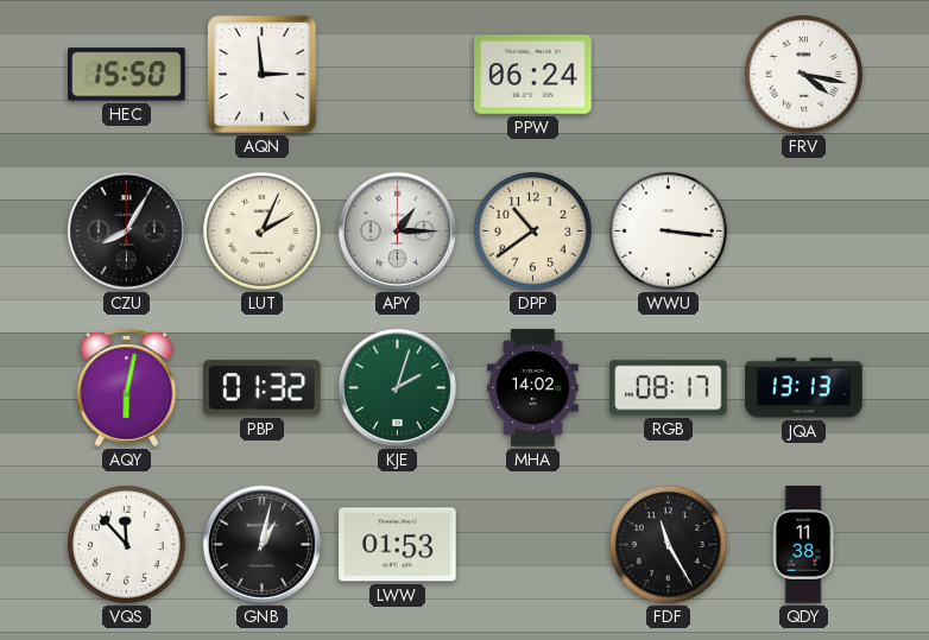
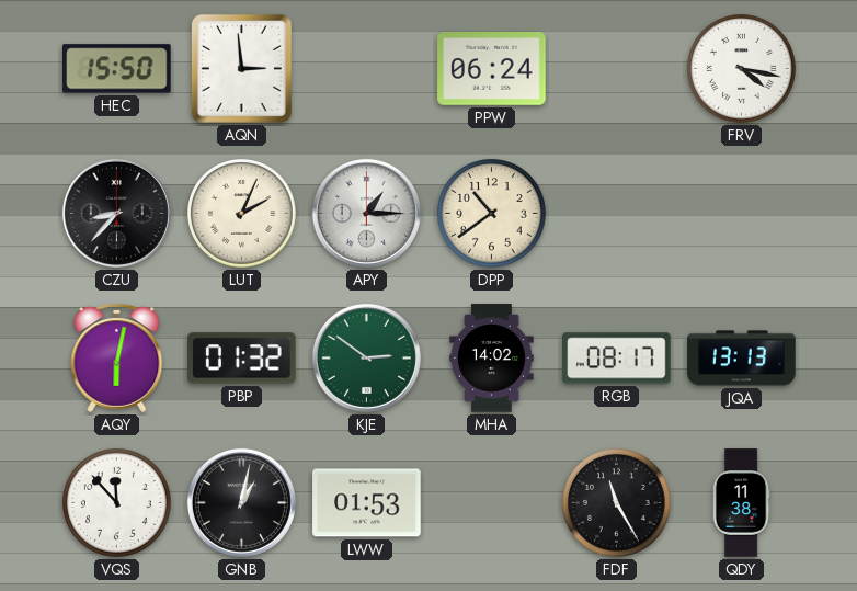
CZU: 8:05 -> 8:37
WWU: 3:16 -> none
KJE: 2:03 -> 2:51
